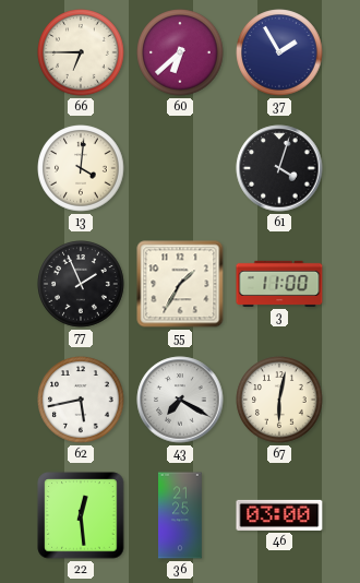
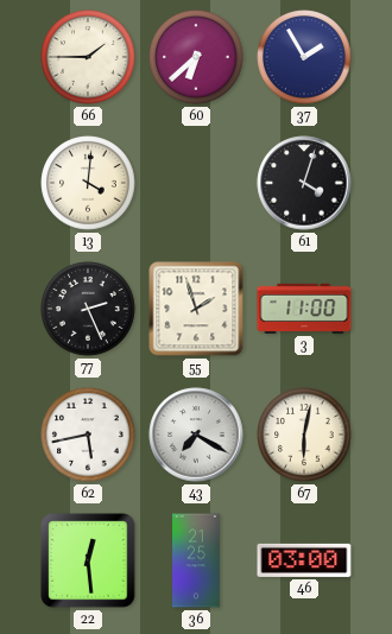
66: 6:45 -> 1:45
77: 1:56 -> 2:26
55: 1:35 -> 1:57
